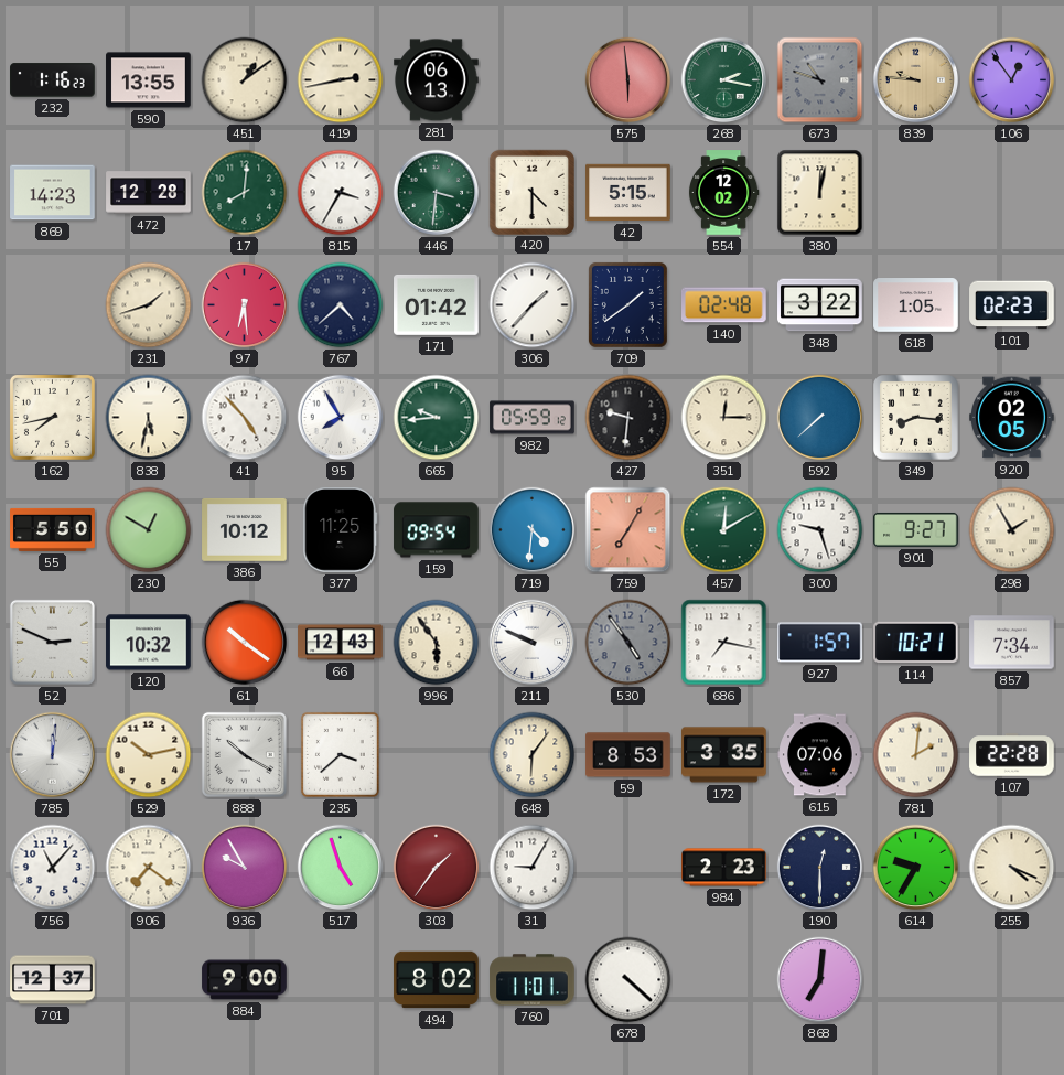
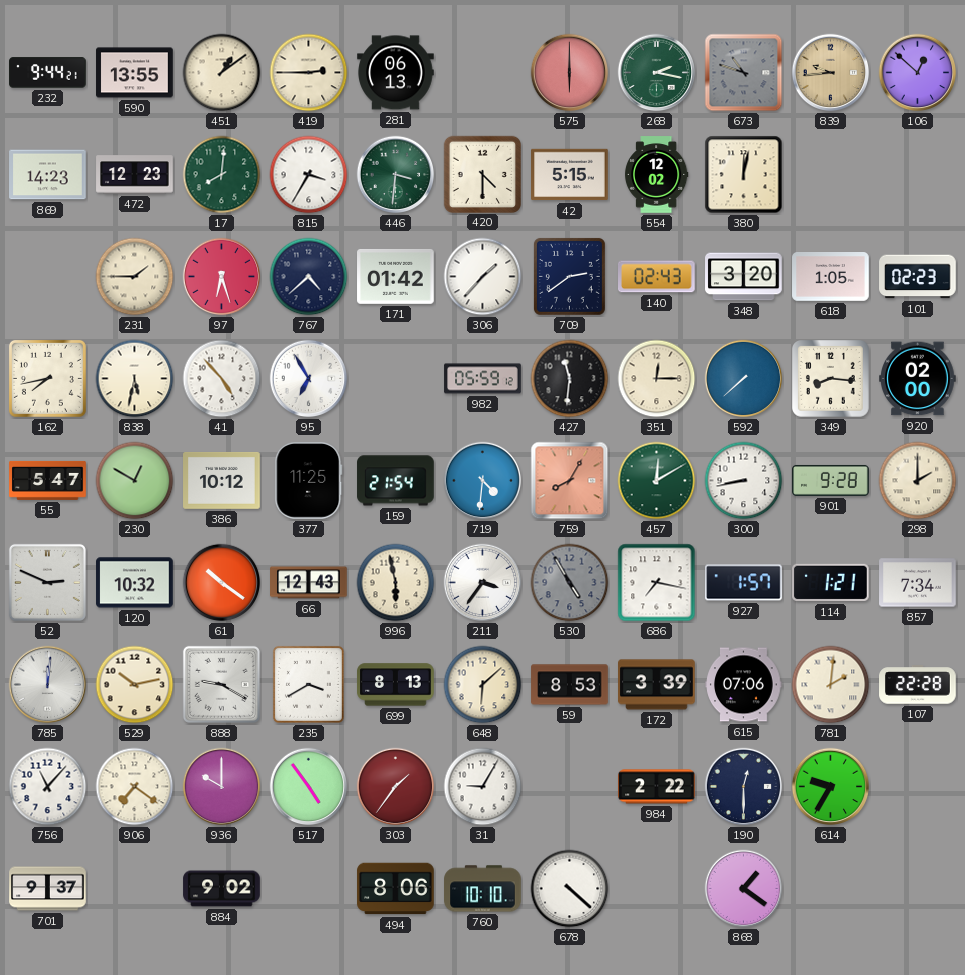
232: 1:16 -> 9:44
419: 2:43 -> 2:45
575: 5:59 -> 6:00
839: 9:46 -> 9:44
106: 12:54 -> 12:52
472: 12:28 -> 12:23
231: 1:42 -> 1:45
97: 6:29 -> 6:27
709: 1:39 -> 2:39
140: 02:48 -> 02:43
348: 3:22 -> 3:20
95: 7:55 -> 6:55
665: 9:44 -> none
427: 9:31 -> 11:31
920: 02:05 -> 02:00
55: 5:50 -> 5:47
159: 09:54 -> 21:54
759: 7:05 -> 8:05
300: 9:27 -> 8:43
901: 9:27 -> 9:28
298: 1:55 -> 2:00
996: 5:54 -> 5:58
211: 9:49 -> 3:36
530: 4:54 -> 4:55
114: 10:21 -> 1:21
888: 10:20 -> 9:20
235: 3:38 -> 3:40
699: none -> 8:13
648: 6:06 -> 6:08
172: 3:35 -> 3:39
936: 9:55 -> 10:00
517: 4:57 -> 4:54
984: 2:23 -> 2:22
255: 4:19 -> none
701: 12:37 -> 9:37
884: 9:00 -> 9:02
494: 8:02 -> 8:06
760: 11:01 -> 10:10
868: 7:01 -> 1:21
